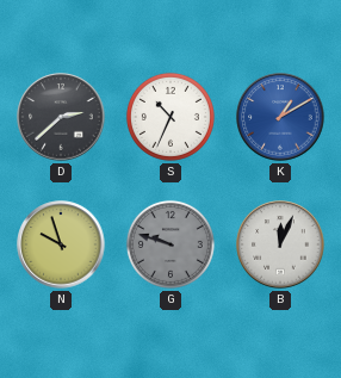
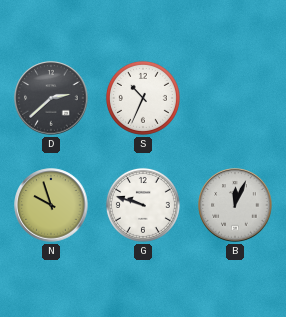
K: 1:10 -> none
G dial: grey -> white
